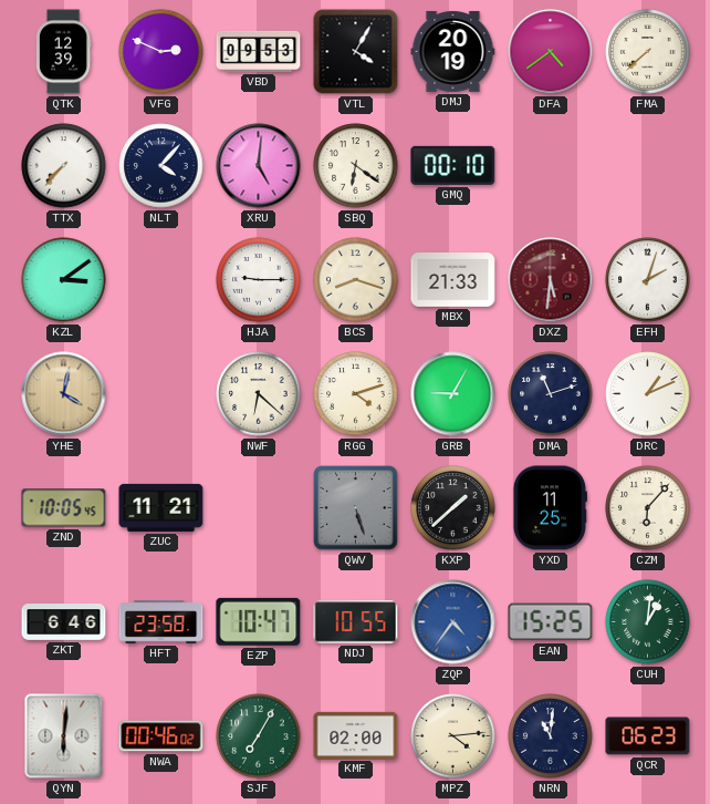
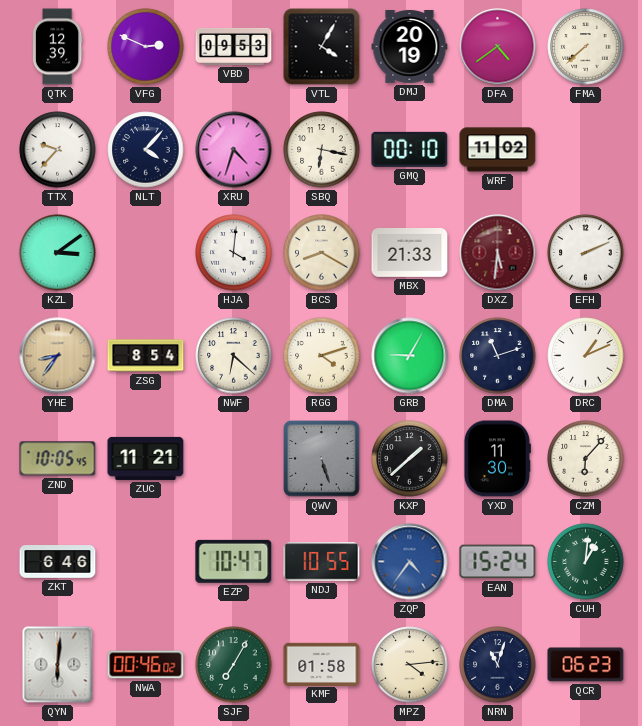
TTX: 7:37 -> 9:37
XRU: 5:01 -> 4:33
SBQ: 6:21 -> 6:17
WRF: none -> 11:02
HJA: 9:15 -> 4:01
BCS: 8:18 -> 8:20
EFH: 2:03 -> 2:11
YHE: 4:02 -> 8:36
ZSG: none -> 8:54
YXD: 11:25 -> 11:30
HFT: 23:58 -> none
EAN: 15:25 -> 15:24
KMF: 02:00 -> 01:58
NRN: 11:01 -> 11:03
